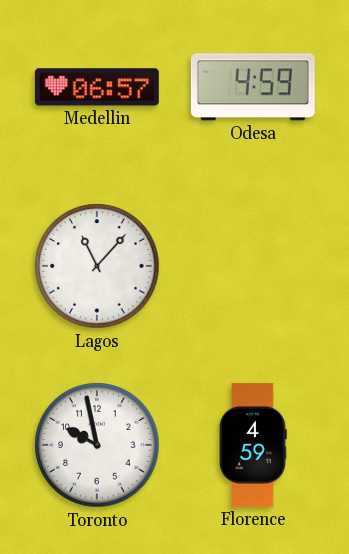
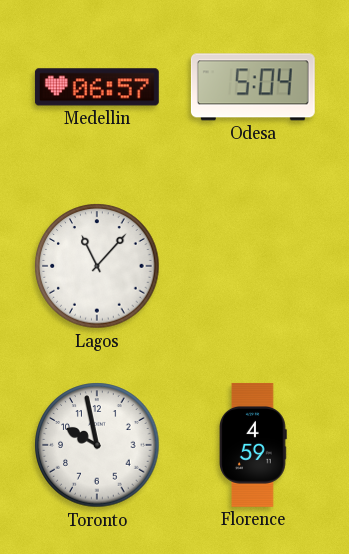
Odesa: 4:59 -> 5:04
